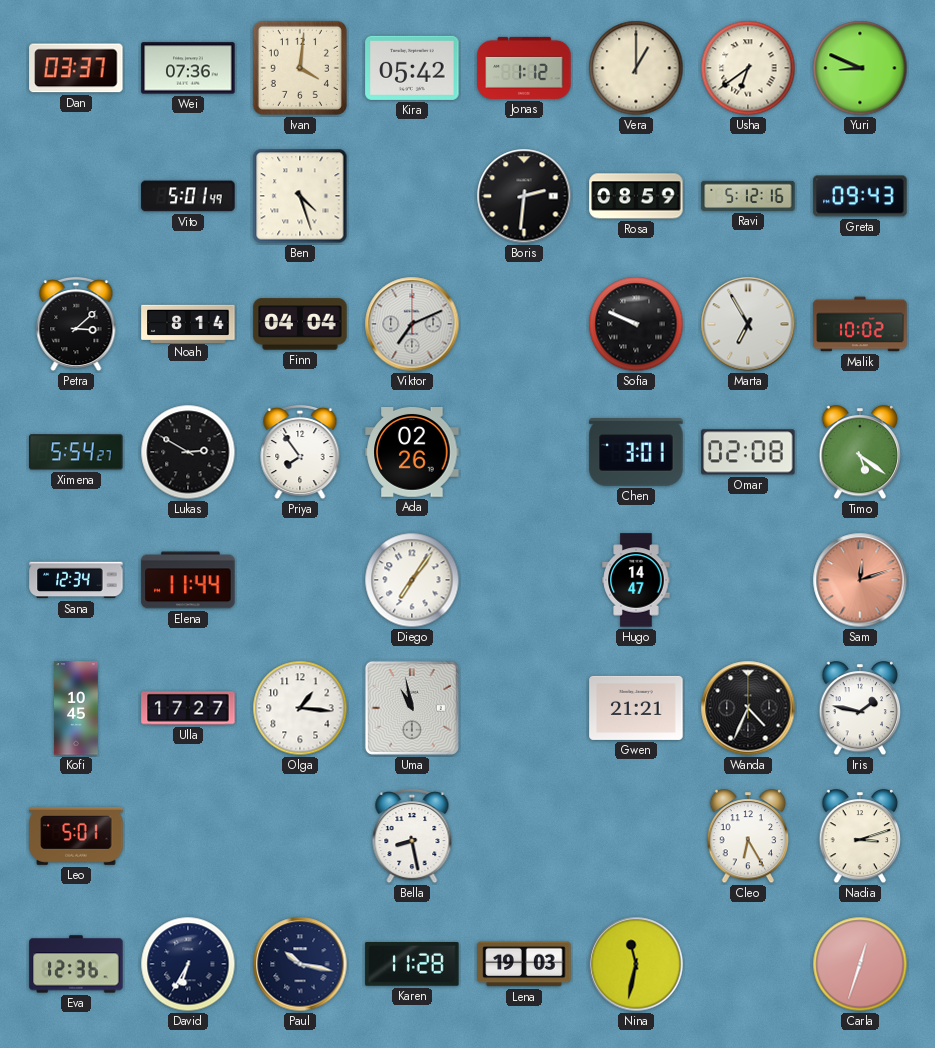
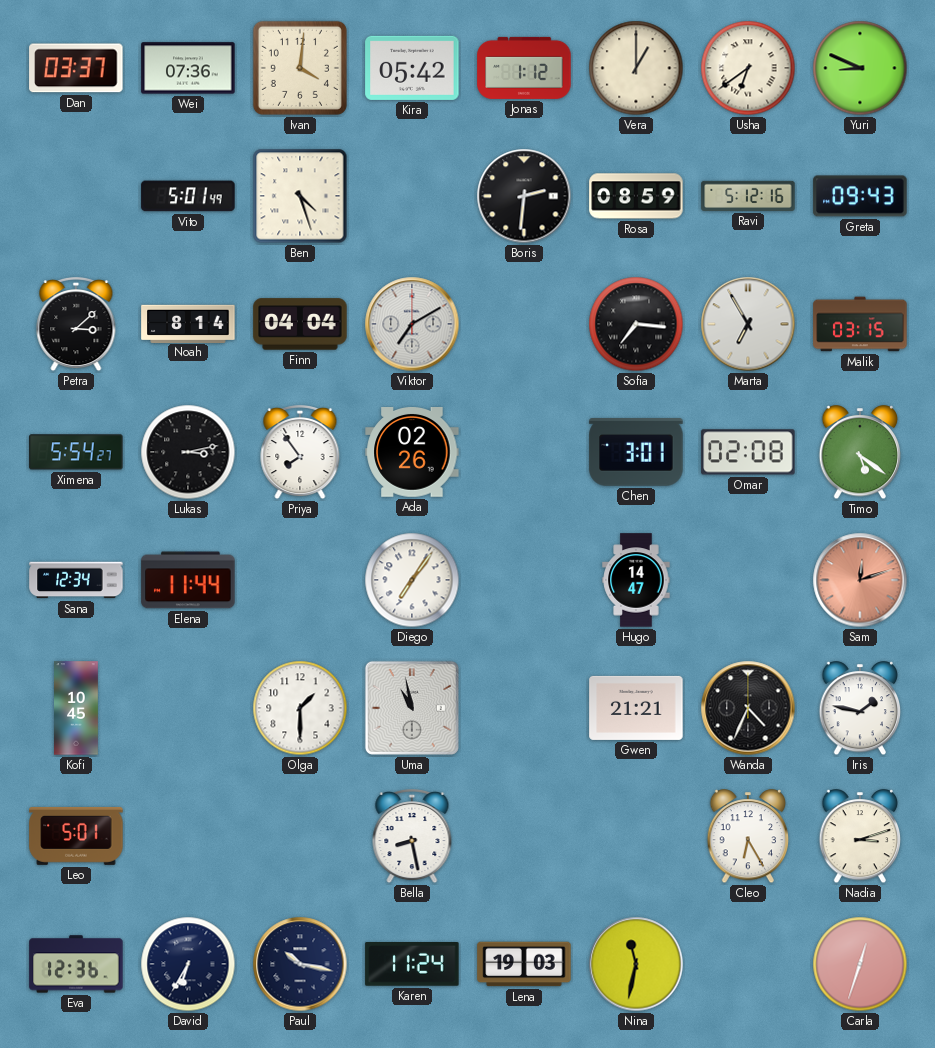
Viktor: 7:11 -> 7:10
Sofia: 9:49 -> 7:16
Malik: 10:02 -> 03:15
Lukas: 2:50 -> 3:13
Ulla: 17:27 -> none
Olga: 1:16 -> 1:30
Karen: 11:28 -> 11:24
